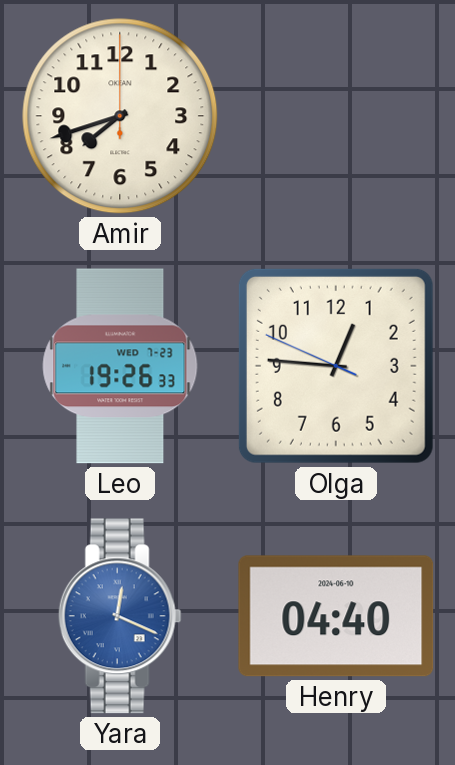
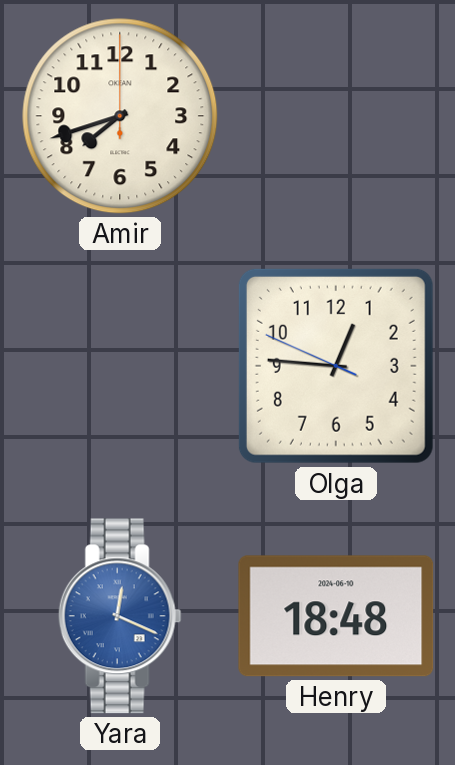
Leo: 19:26 -> none
Henry: 04:40 -> 18:48
